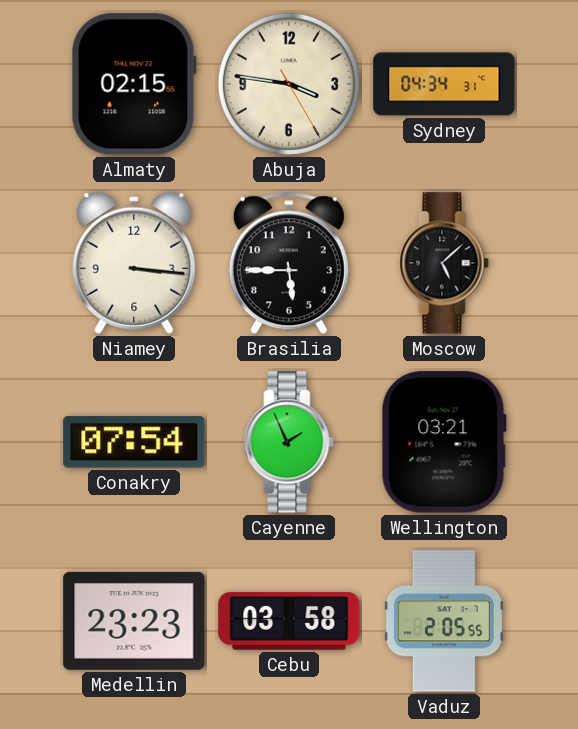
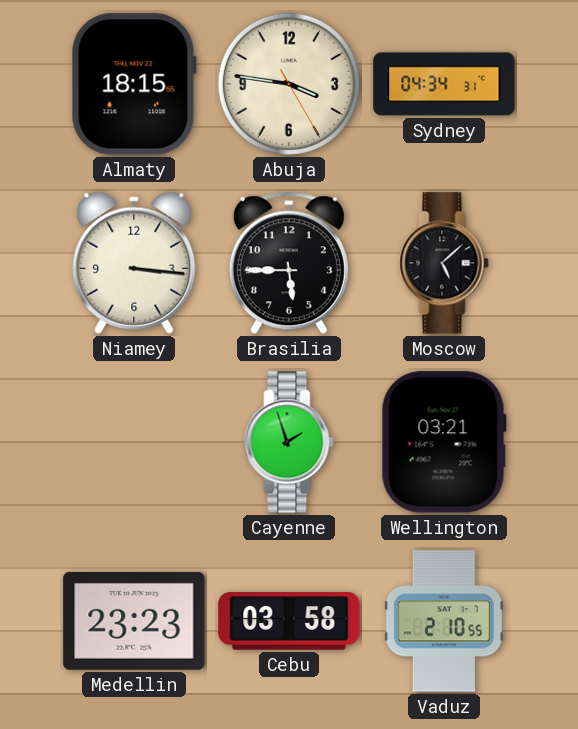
Almaty: 02:15 -> 18:15
Conakry: 07:54 -> none
Cayenne: 1:56 -> 1:57
Vaduz: 2:05 -> 2:10
